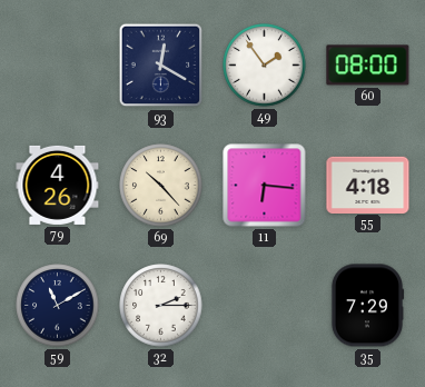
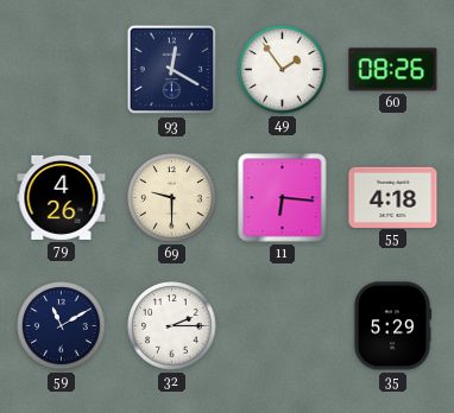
60: 08:00 -> 08:26
69: 10:23 -> 9:30
35: 7:29 -> 5:29
